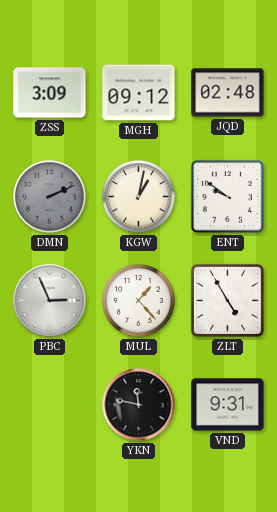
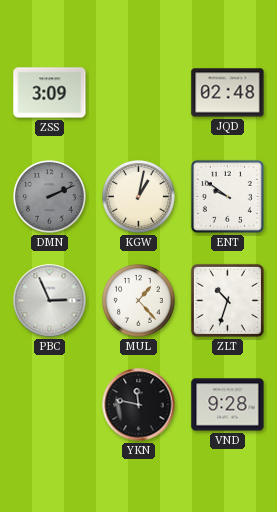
MGH: 09:12 -> none
ZLT: 4:55 -> 10:33
VND: 9:31 -> 9:28
